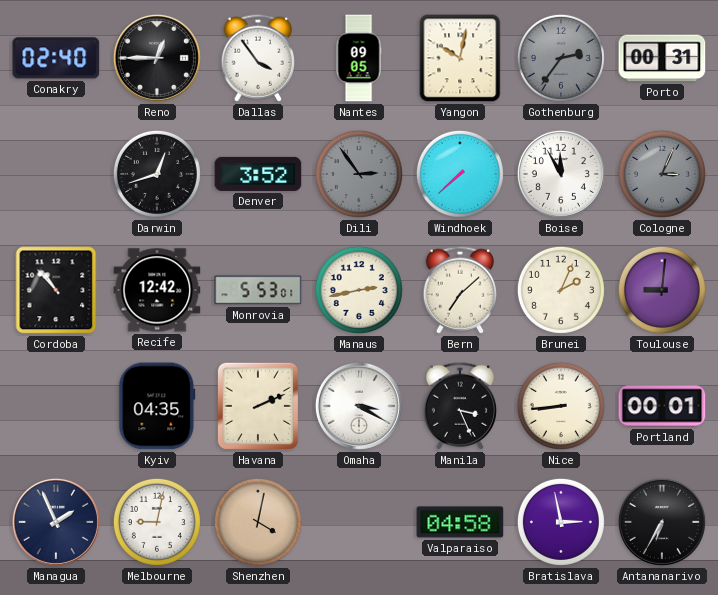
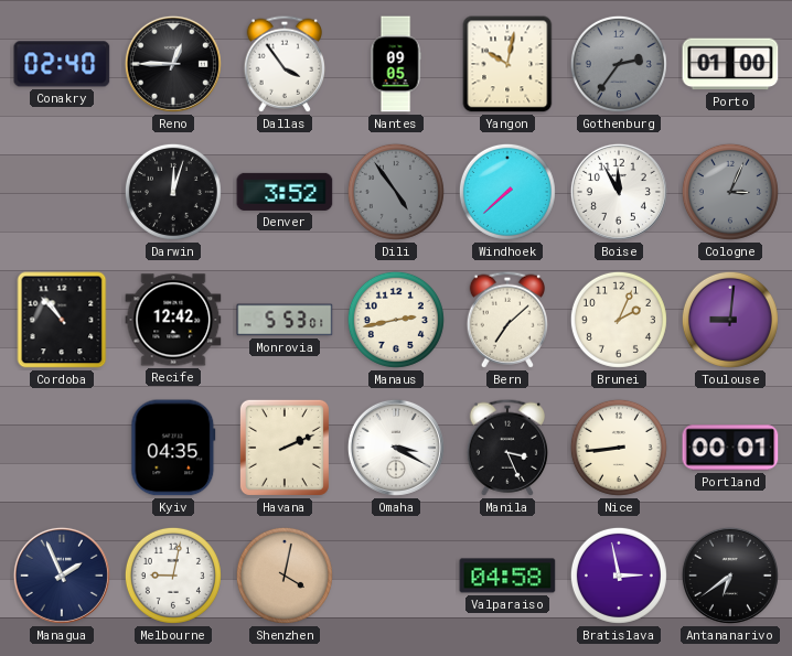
Porto: 00:31 -> 01:00
Darwin: 12:42 -> 12:03
Dili: 2:54 -> 4:54
Antananarivo: 6:35 -> 6:39
